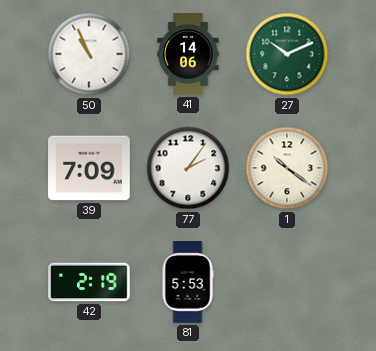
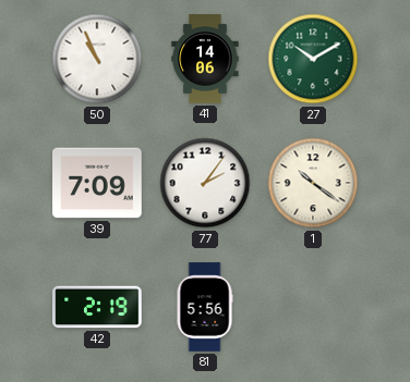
27: 10:11 -> 10:10
81: 5:53 -> 5:56
